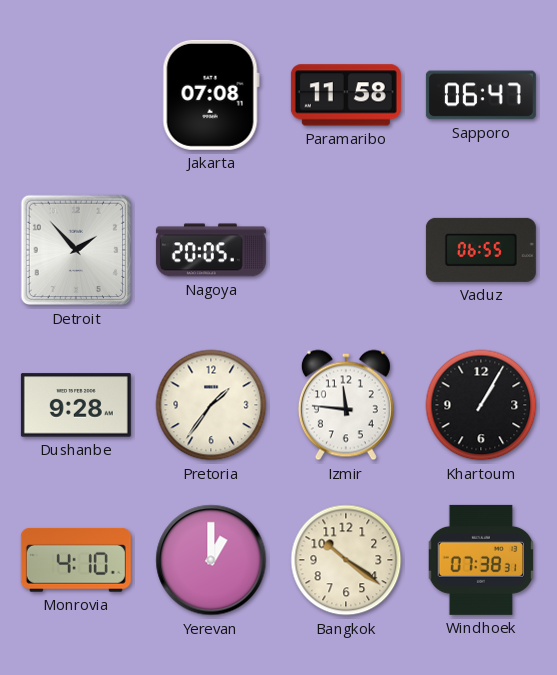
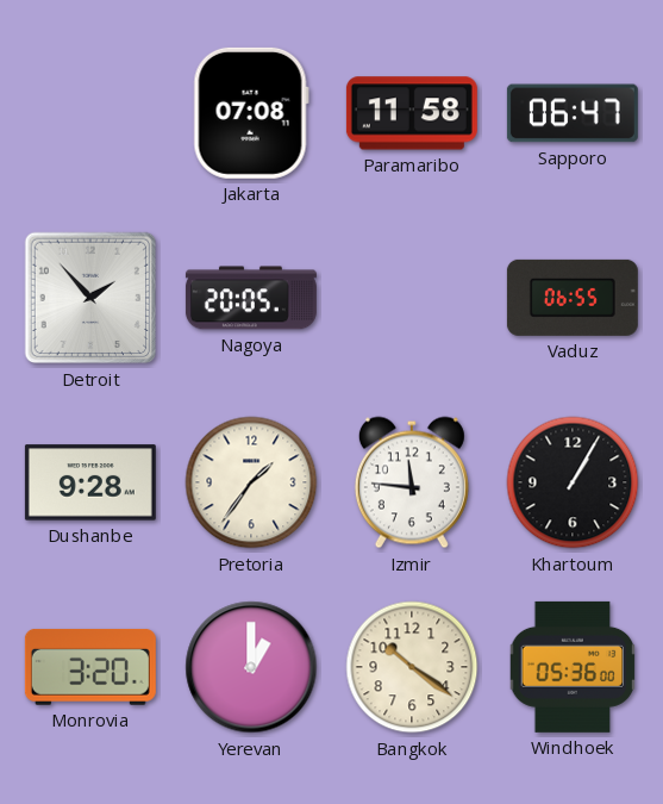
Monrovia: 4:10 -> 3:20
Windhoek: 07:38 -> 05:36
